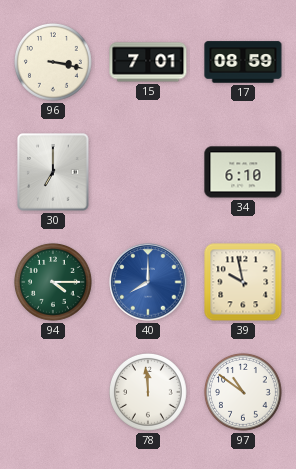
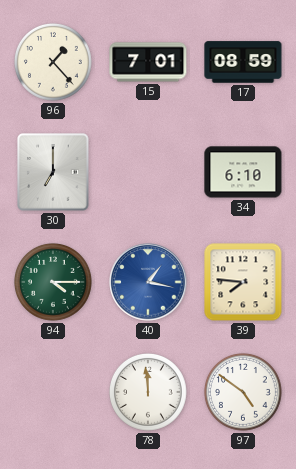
96: 3:17 -> 1:23
40: 8:00 -> 1:17
39: 9:58 -> 7:46
97: 10:51 -> 4:51
